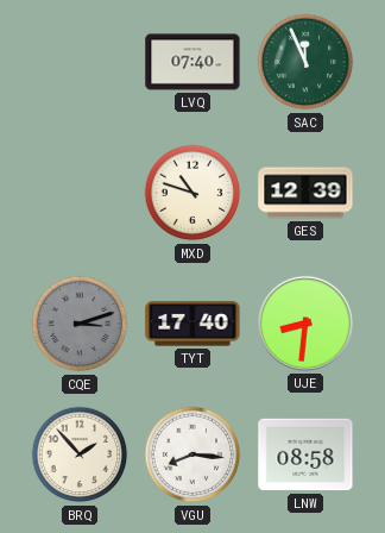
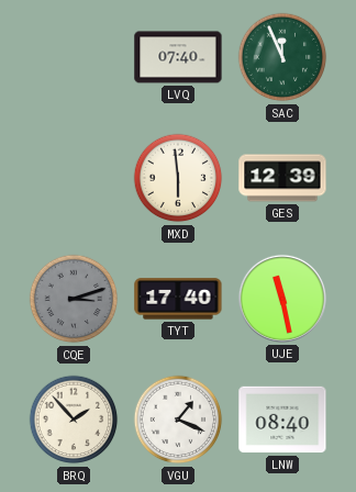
MXD: 10:48 -> 5:59
UJE: 8:31 -> 11:28
VGU: 8:16 -> 1:19
LNW: 08:58 -> 08:40
